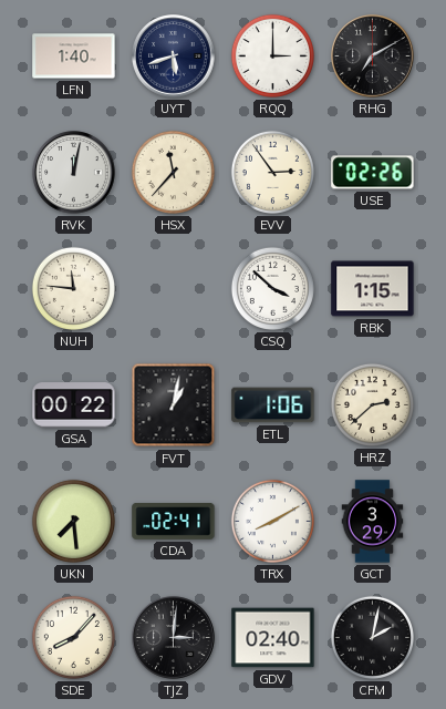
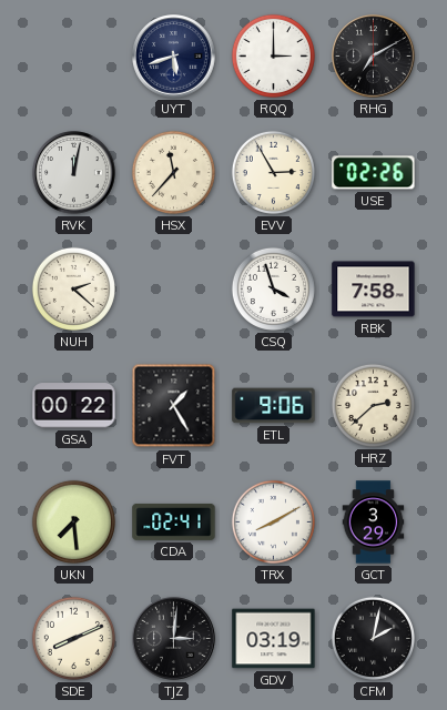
LFN: 1:40 -> none
EVV: 2:54 -> 2:55
NUH: 11:46 -> 2:22
CSQ: 3:52 -> 3:57
RBK: 1:15 -> 7:58
FVT: 1:02 -> 1:25
ETL: 1:06 -> 9:06
SDE: 8:07 -> 8:11
GDV: 02:40 -> 03:19
